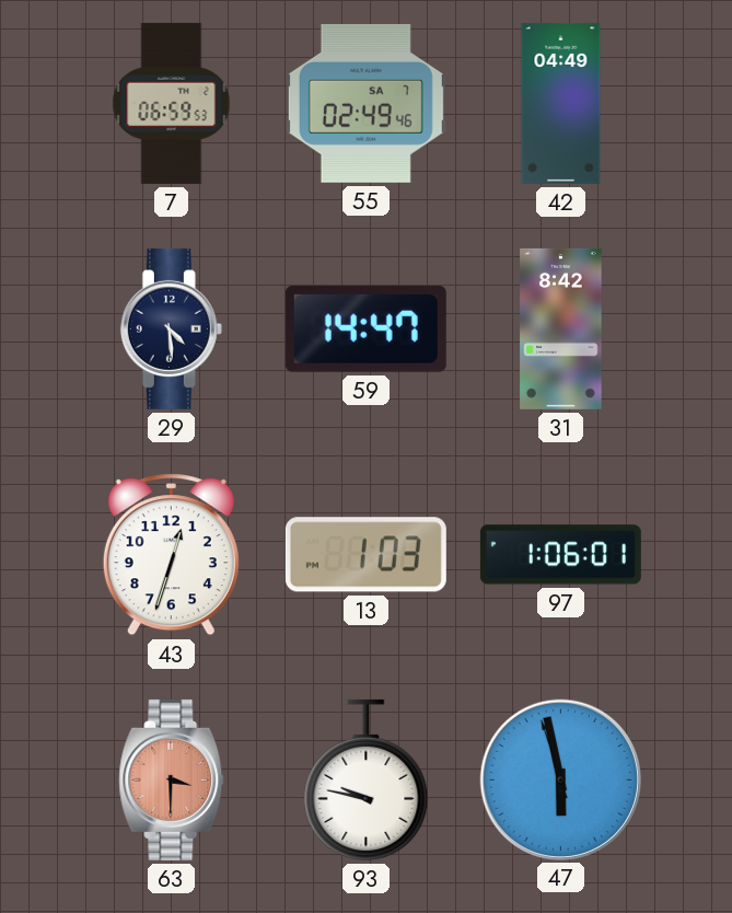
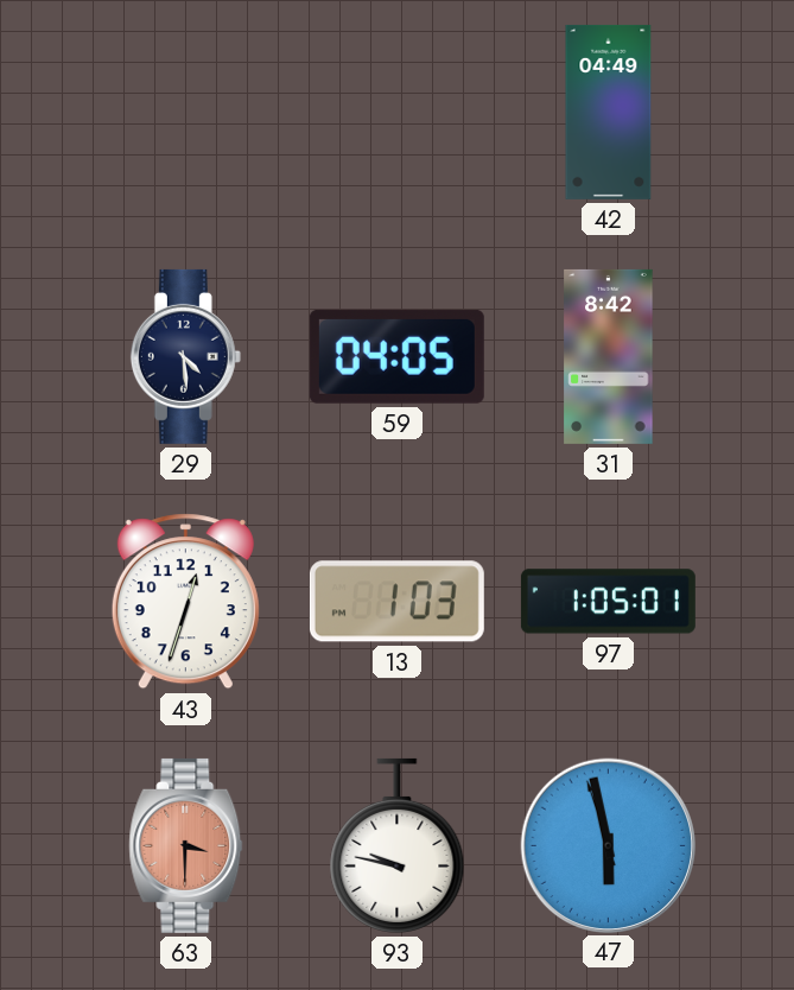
7: 06:59 -> none
55: 02:49 -> none
59: 14:47 -> 04:05
97: 1:06 -> 1:05
